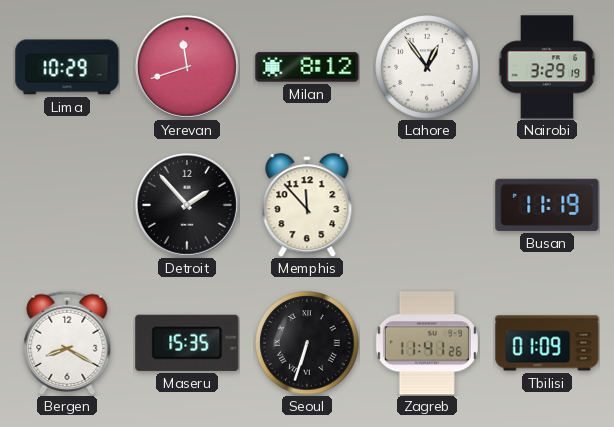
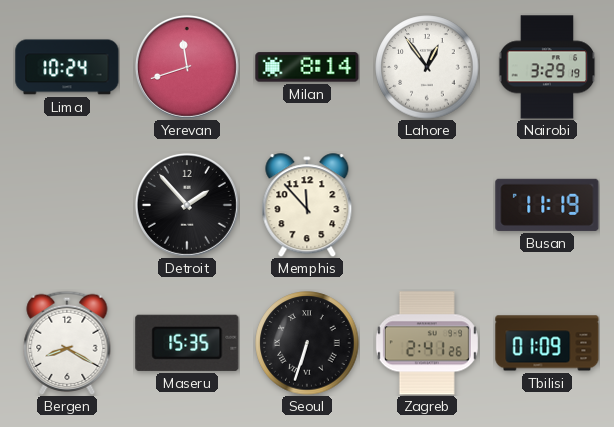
Lima: 10:29 -> 10:24
Milan: 8:12 -> 8:14
Zagreb: 11:41 -> 2:41
